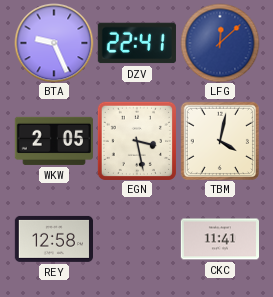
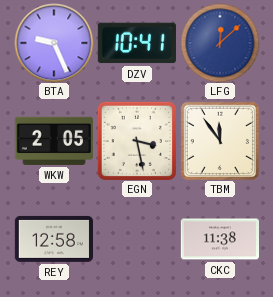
DZV: 22:41 -> 10:41
TBM: 4:02 -> 11:54
CKC: 11:41 -> 11:38
